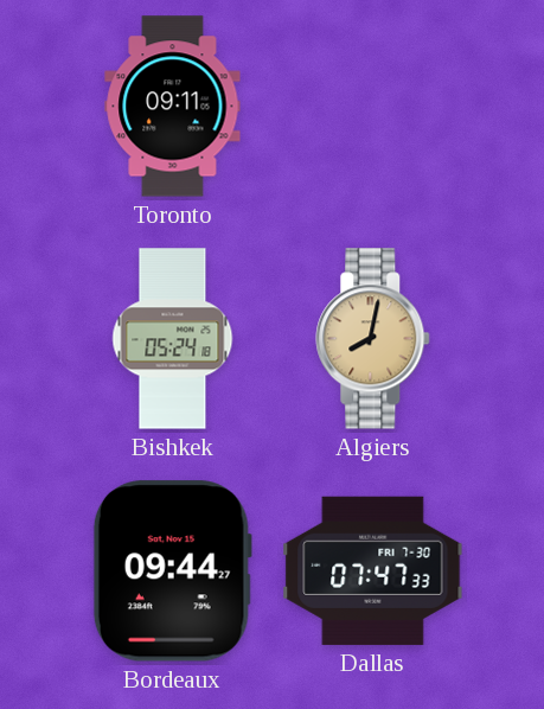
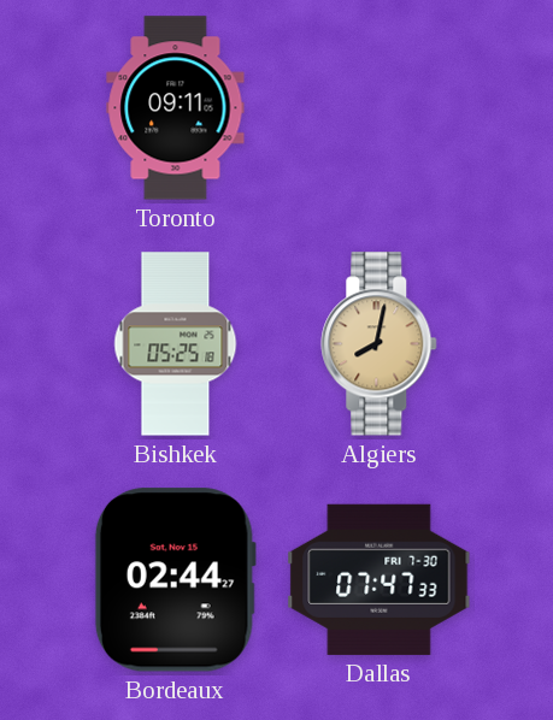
Bishkek: 05:24 -> 05:25
Bordeaux: 09:44 -> 02:44
